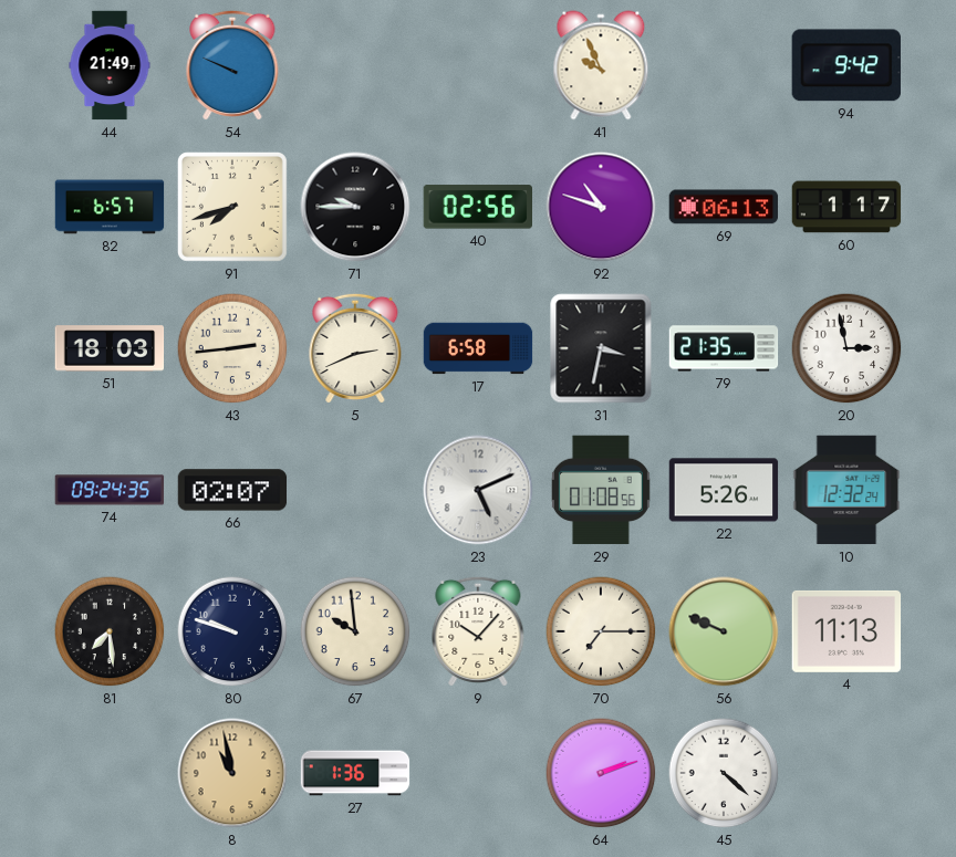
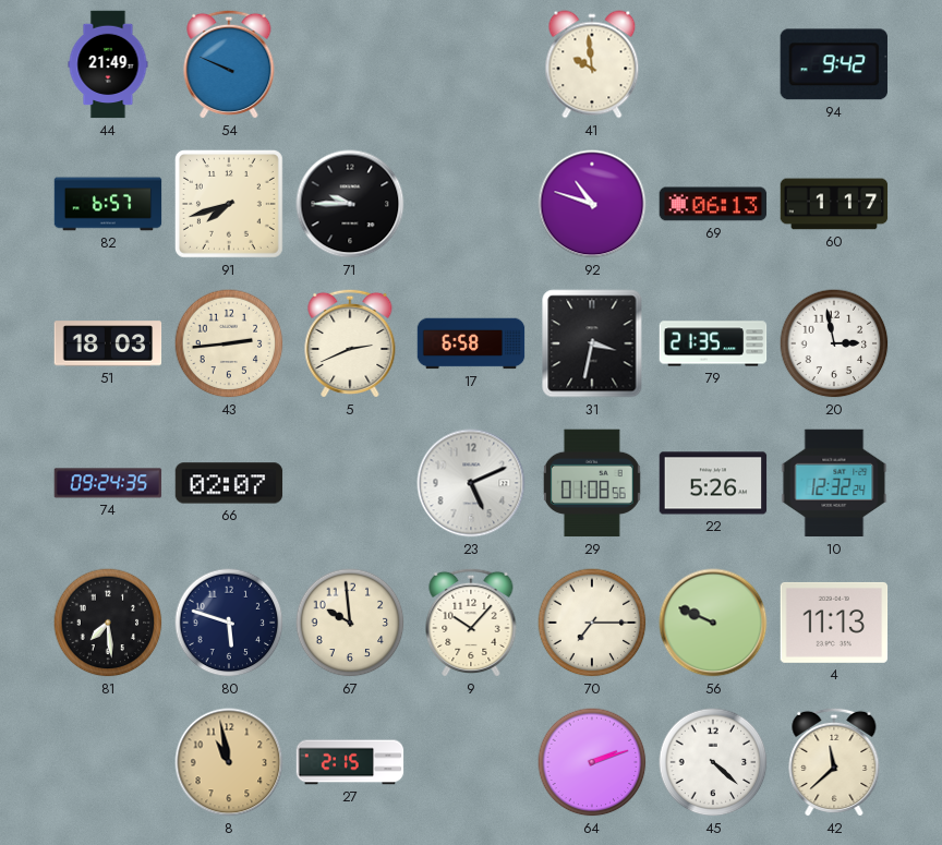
41: 9:56 -> 9:59
40: 02:56 -> none
80: 9:48 -> 5:48
27: 1:36 -> 2:15
42: none -> 11:38
